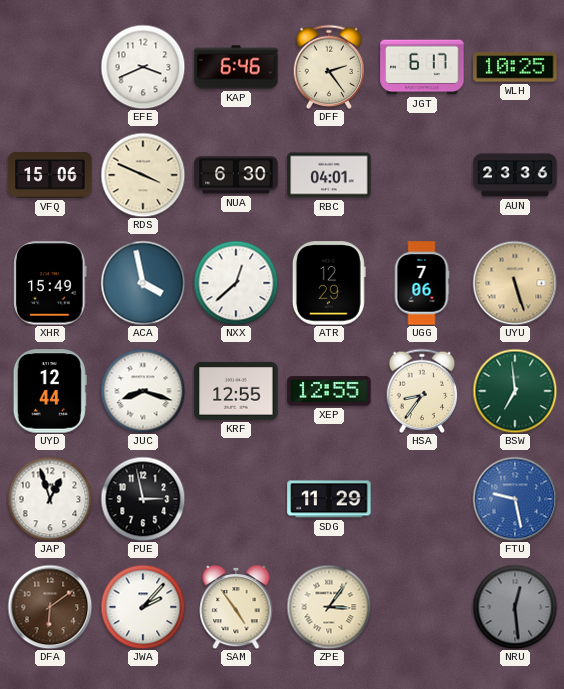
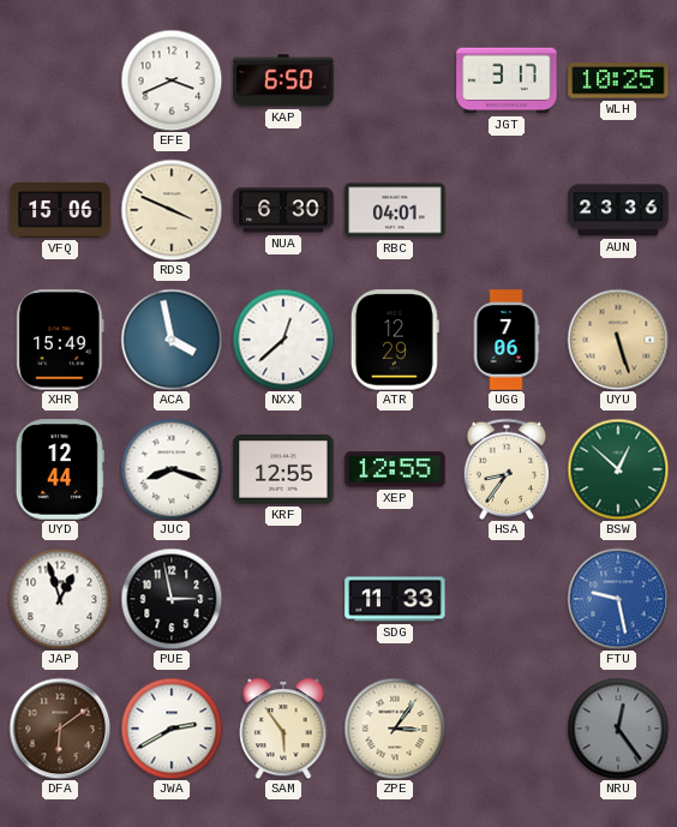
KAP: 6:46 -> 6:50
DFF: 2:24 -> none
JGT: 6:17 -> 3:17
BSW: 6:59 -> 12:52
SDG: 11:29 -> 11:33
JWA: 2:07 -> 2:40
SAM: 4:54 -> 5:54
NRU: 12:29 -> 12:24
